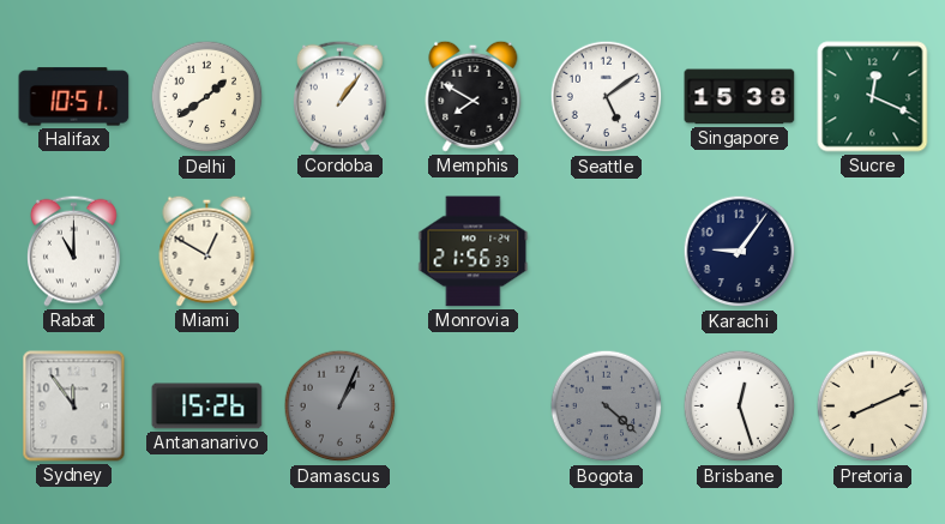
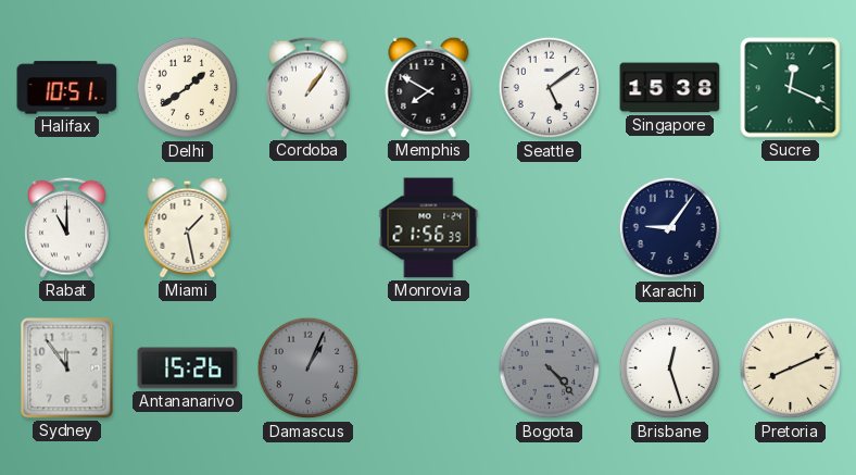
Miami: 12:50 -> 1:28
Bogota: 4:22 -> 4:23
